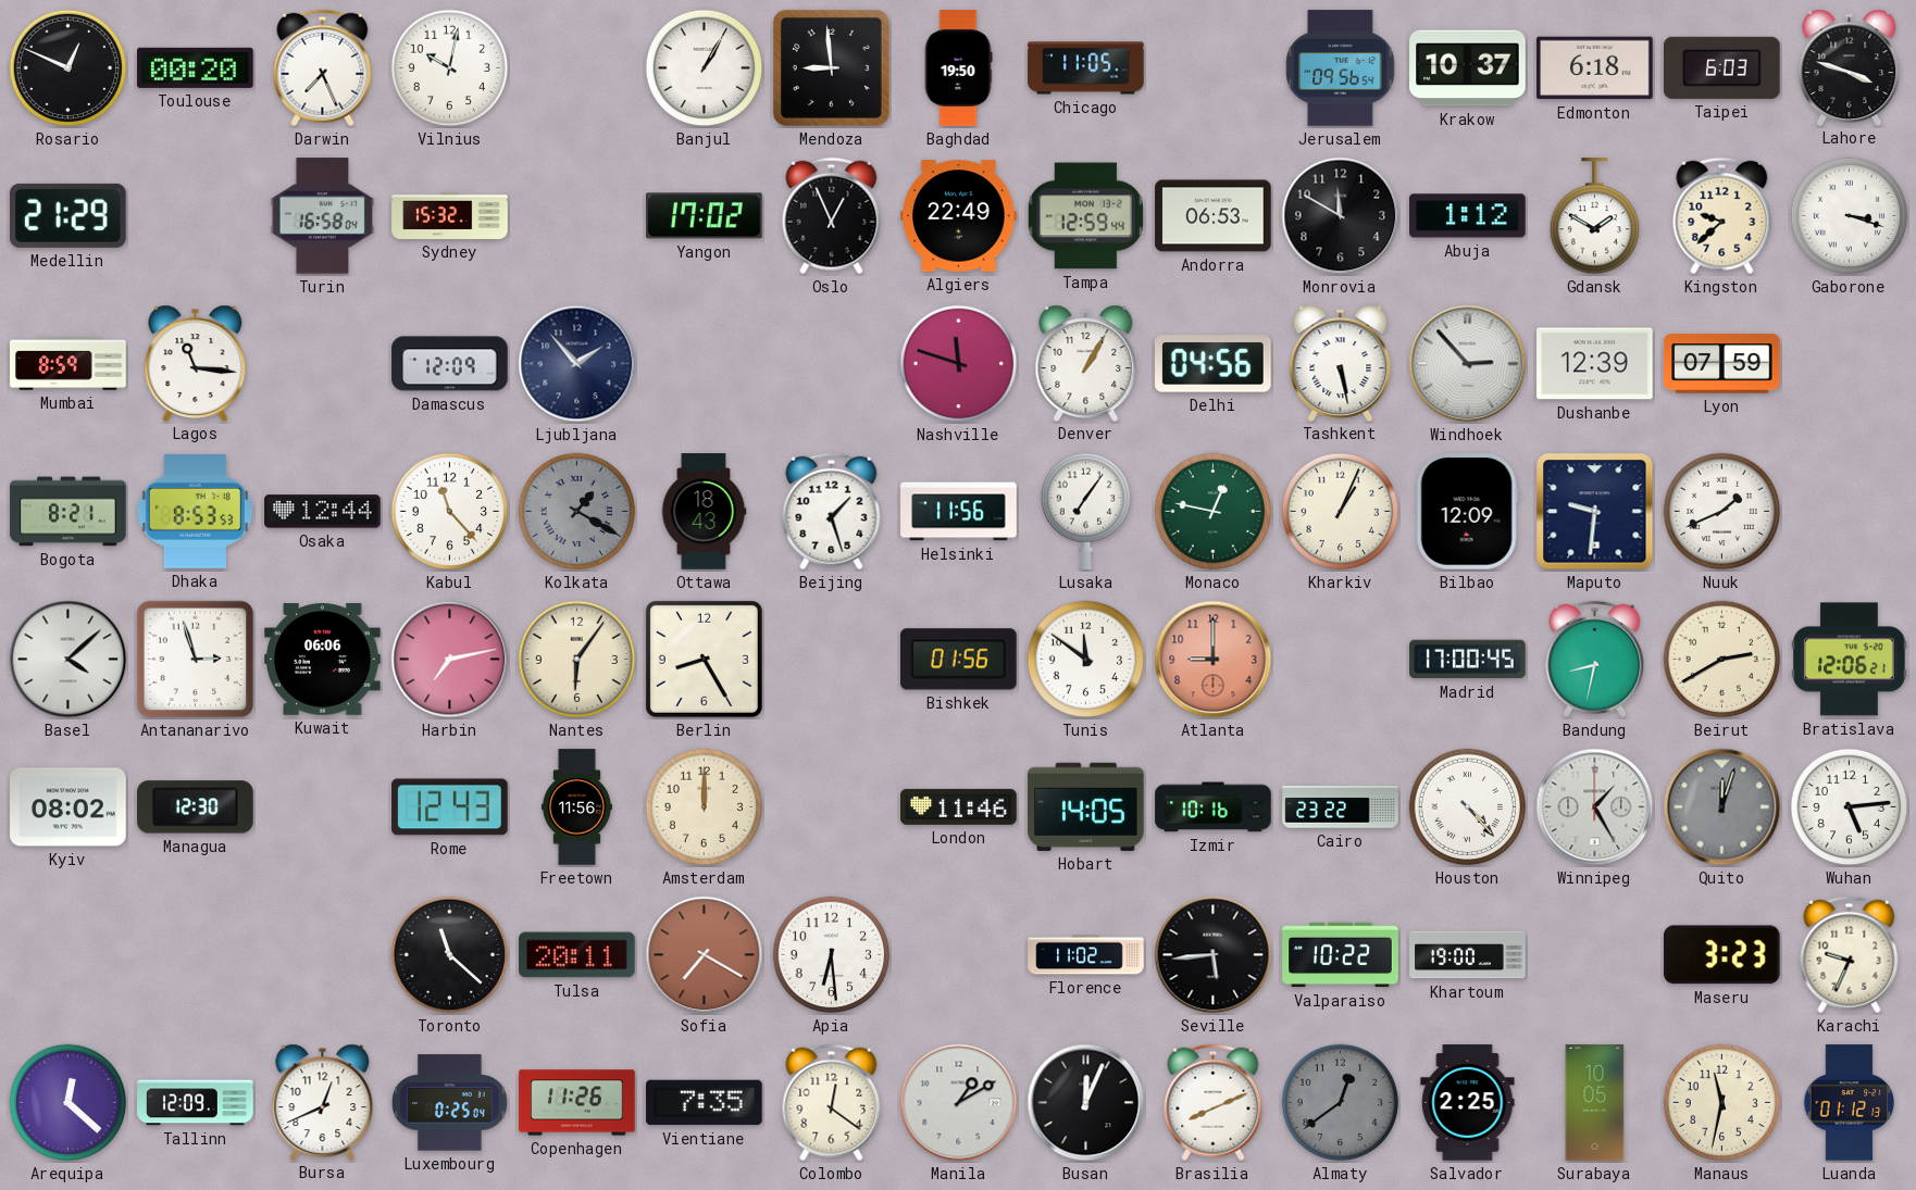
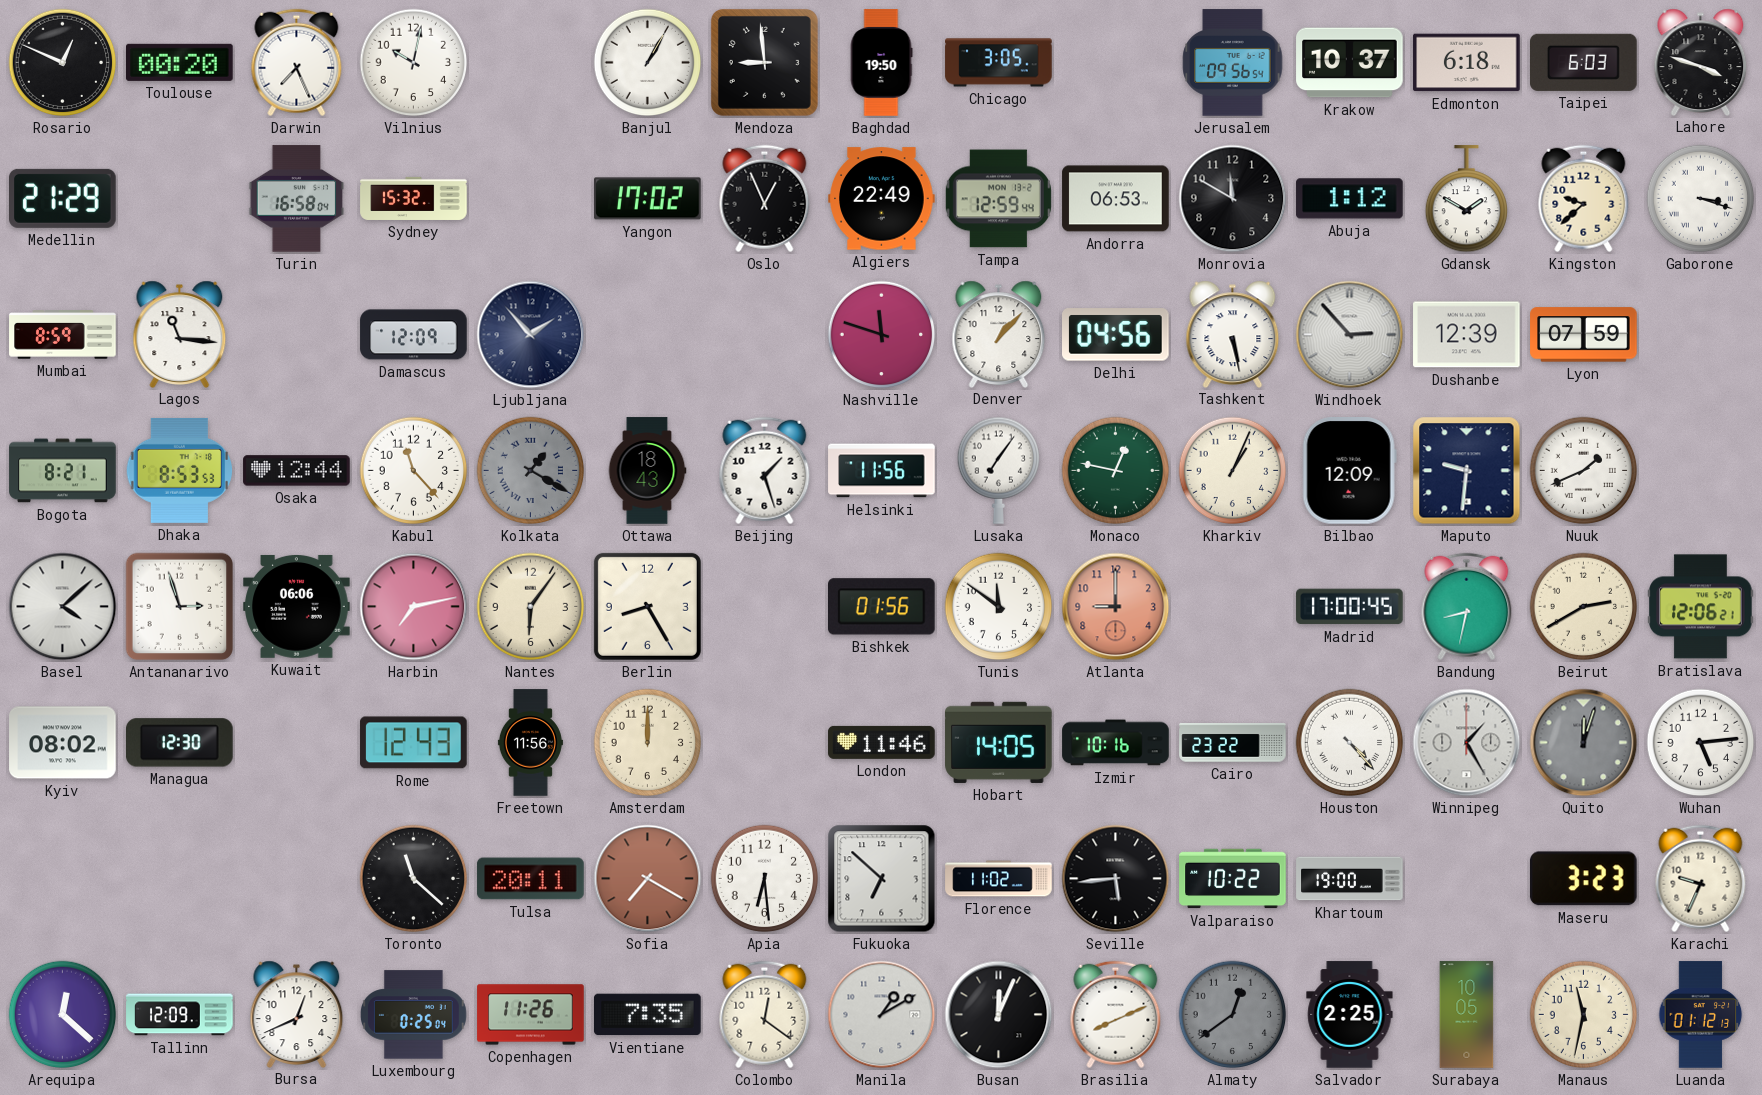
Chicago: 11:05 -> 3:05
Denver: 1:05 -> 1:07
Fukuoka: none -> 6:52
